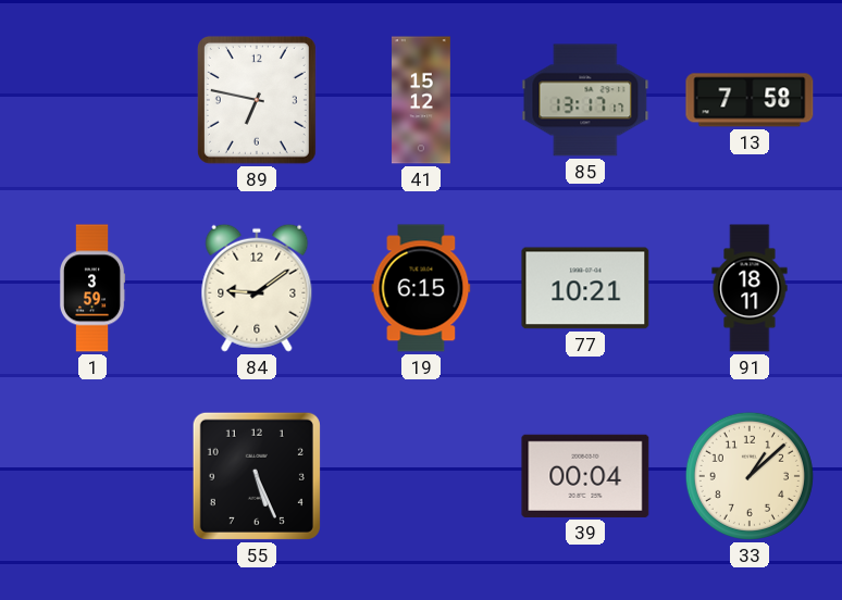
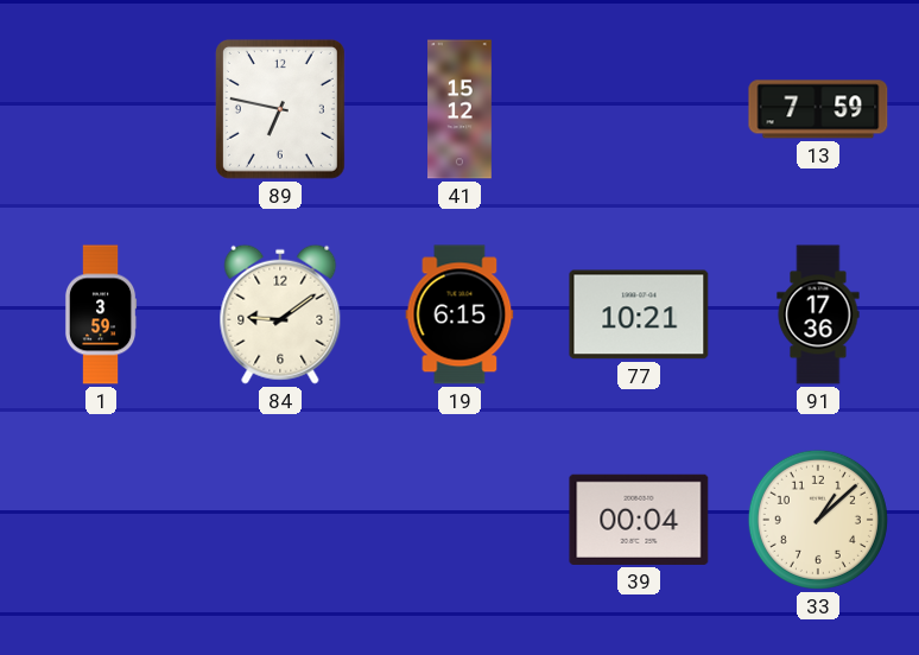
85: 13:17 -> none
13: 7:58 -> 7:59
91: 18:11 -> 17:36
55: 5:26 -> none
